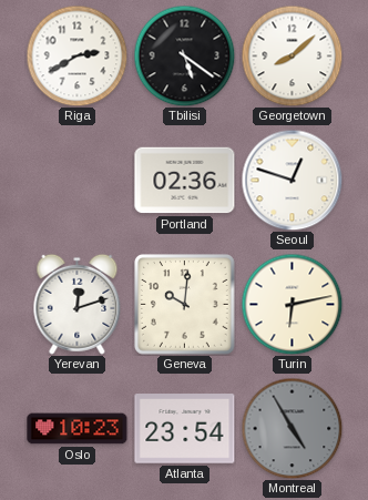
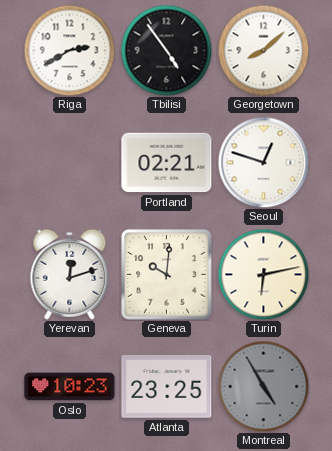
Tbilisi: 5:21 -> 4:54
Portland: 02:36 -> 02:21
Atlanta: 23:54 -> 23:25
